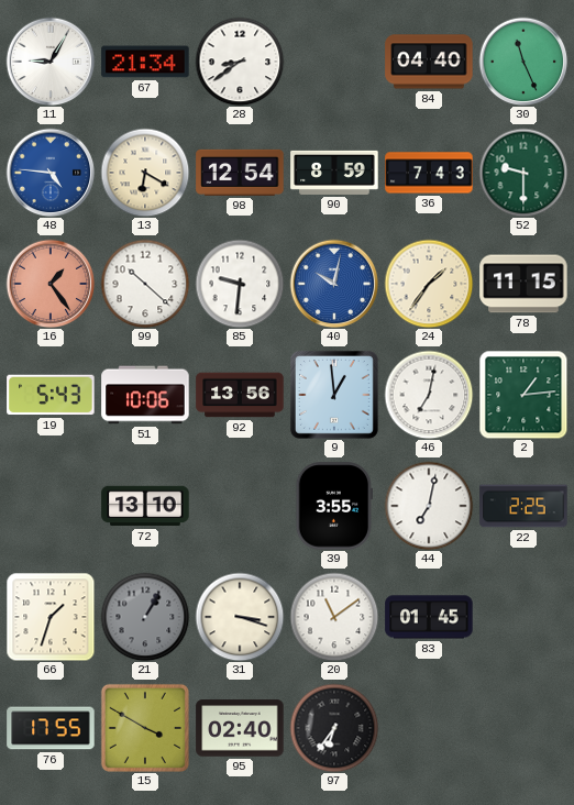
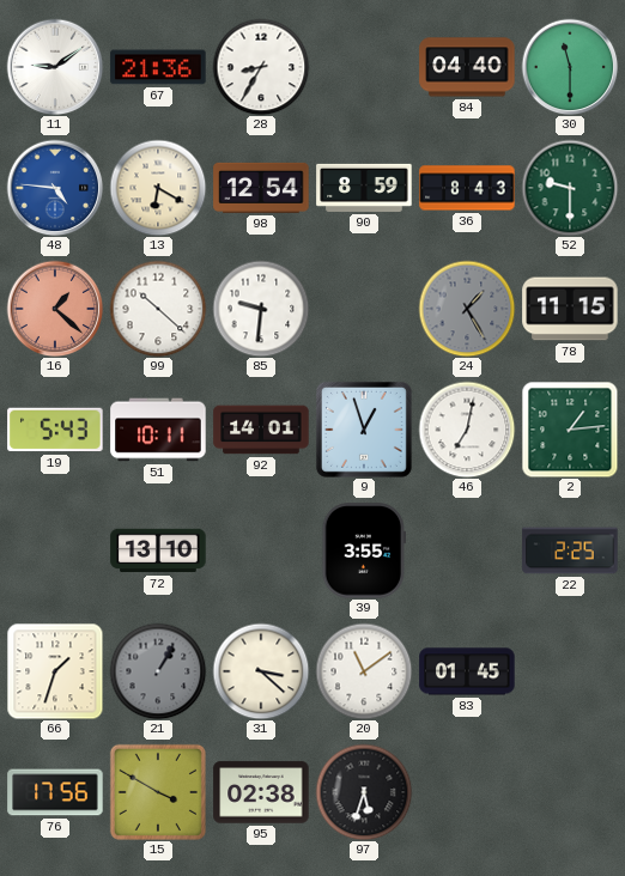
11: 9:05 -> 9:09
67: 21:34 -> 21:36
28: 8:39 -> 8:35
30: 11:26 -> 11:30
36: 7:43 -> 8:43
16: 1:24 -> 1:22
40: 10:02 -> none
24: 1:36 -> 1:25
24 dial: cream -> grey
51: 10:06 -> 10:11
92: 13:56 -> 14:01
9: 12:59 -> 12:57
44: 7:02 -> none
31: 3:18 -> 3:22
76: 17:55 -> 17:56
95: 02:40 -> 02:38
97: 6:36 -> 5:33
